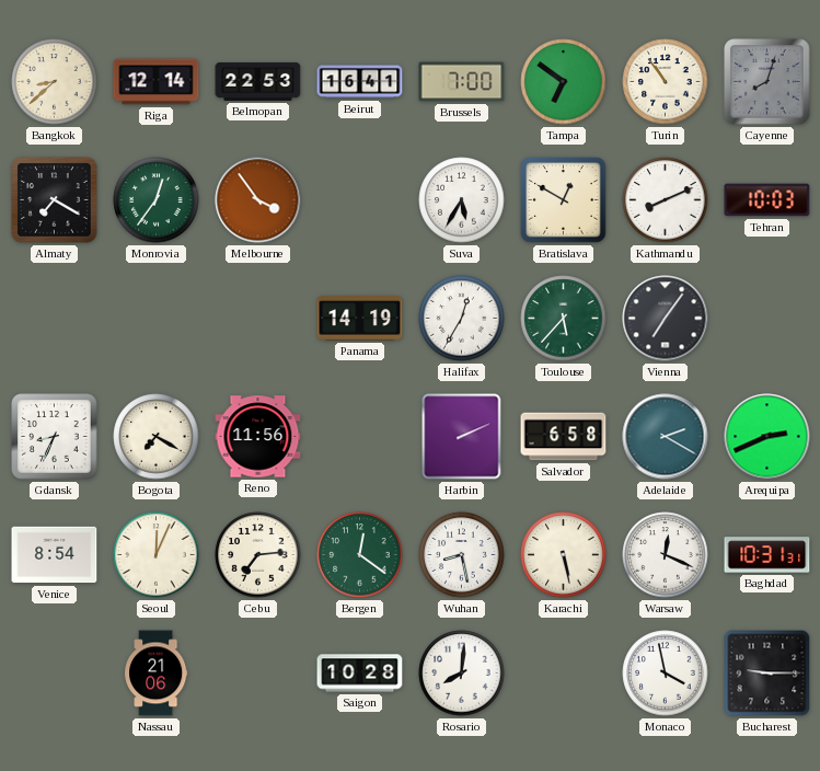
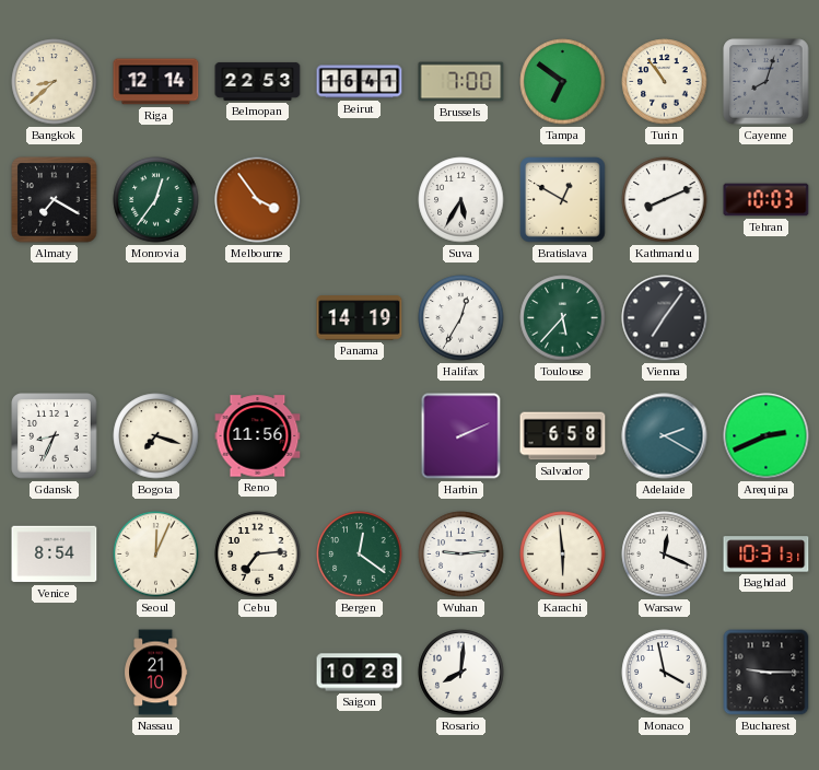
Bogota: 7:20 -> 7:18
Wuhan: 8:28 -> 9:14
Karachi: 5:28 -> 5:59
Nassau: 21:06 -> 21:10
